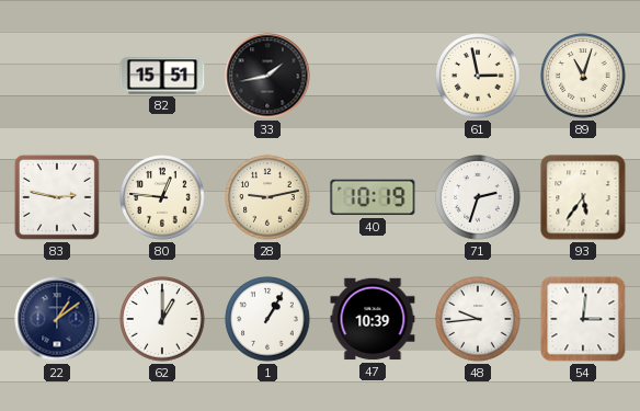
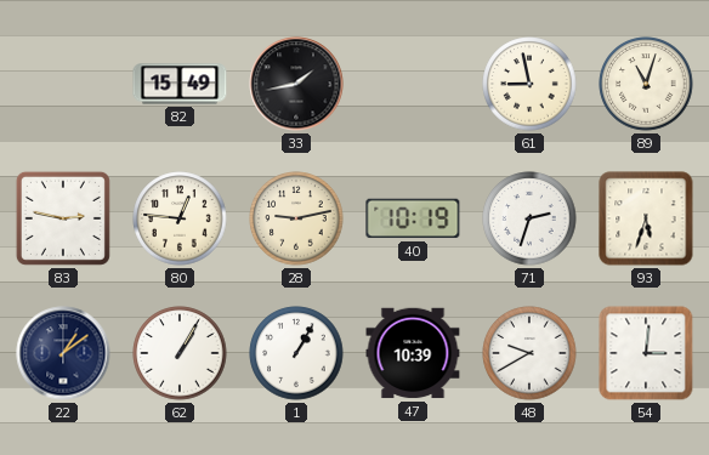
82: 15:51 -> 15:49
61: 2:58 -> 8:58
93: 5:36 -> 5:33
62: 1:00 -> 1:05
48: 9:44 -> 9:40
